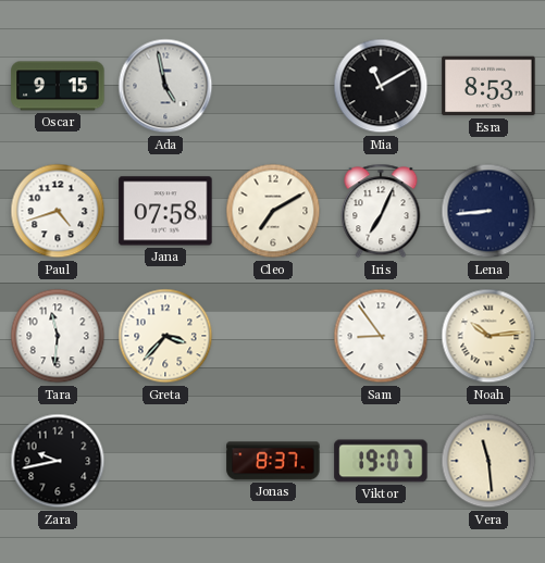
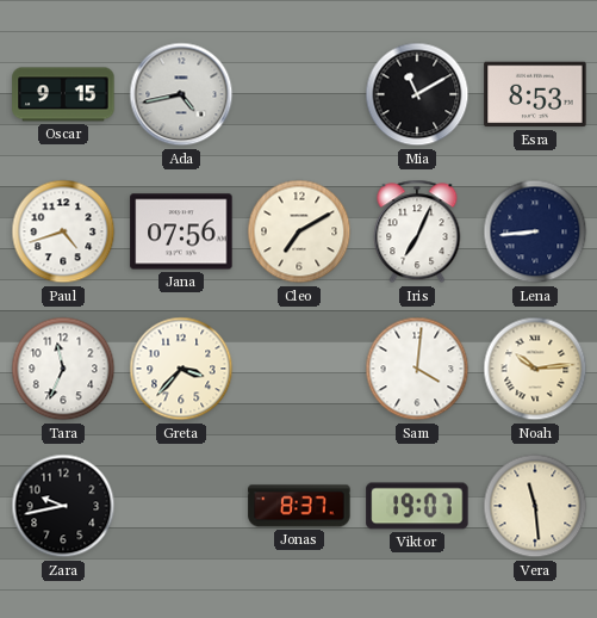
Ada: 4:58 -> 4:43
Jana: 07:58 -> 07:56
Tara: 11:31 -> 11:34
Sam: 8:54 -> 4:01
